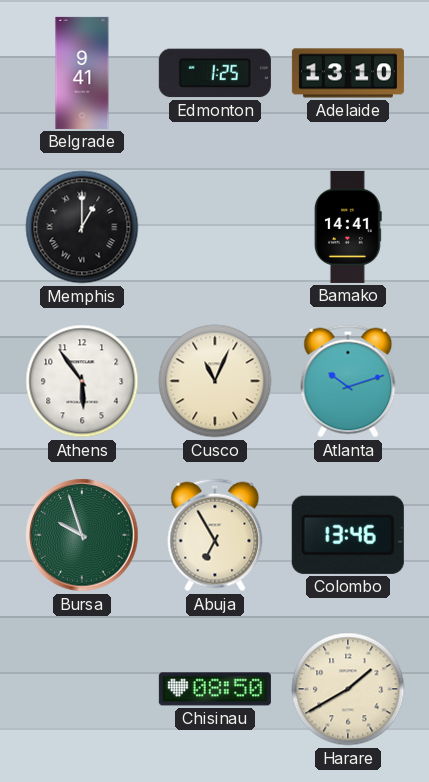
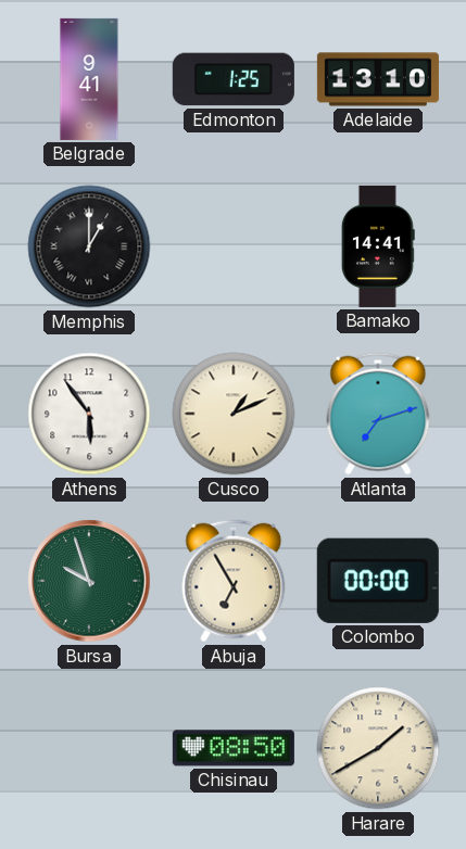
Cusco: 11:04 -> 1:11
Atlanta: 10:12 -> 7:12
Colombo: 13:46 -> 00:00
